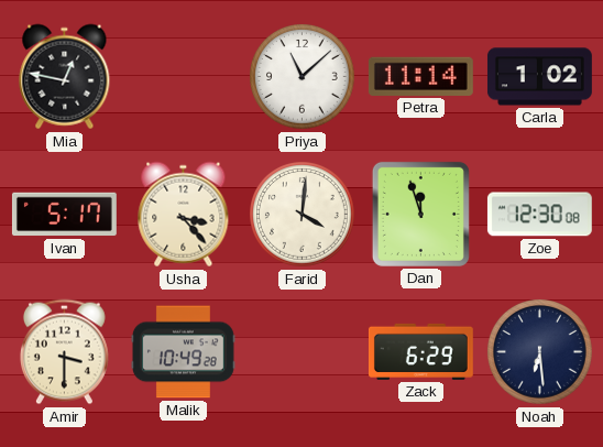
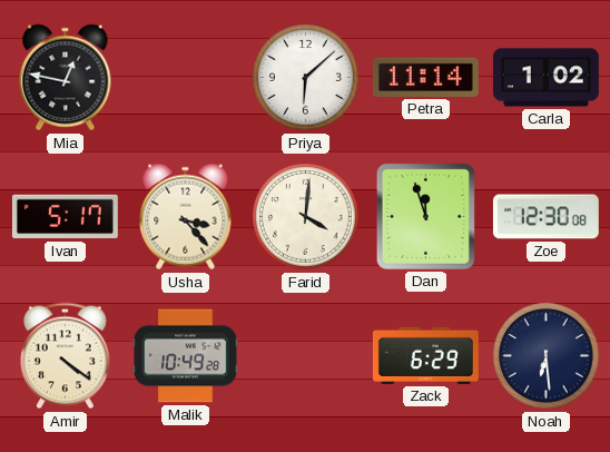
Priya: 11:08 -> 6:08
Amir: 3:30 -> 4:21
